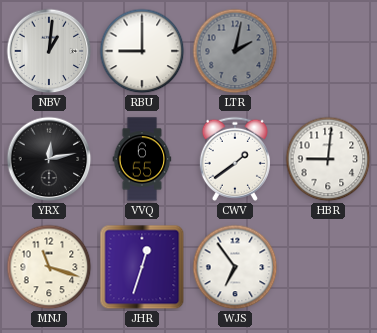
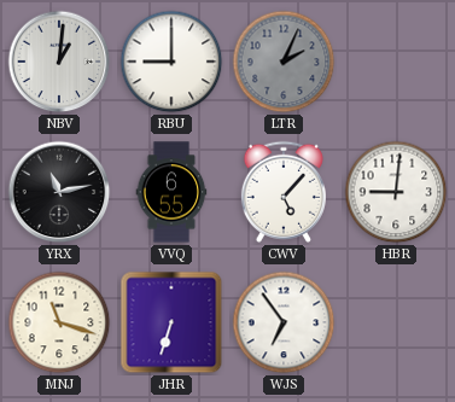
LTR: 2:02 -> 2:04
YRX: 12:13 -> 11:13
CWV: 1:39 -> 5:07
JHR: 12:33 -> 6:33
